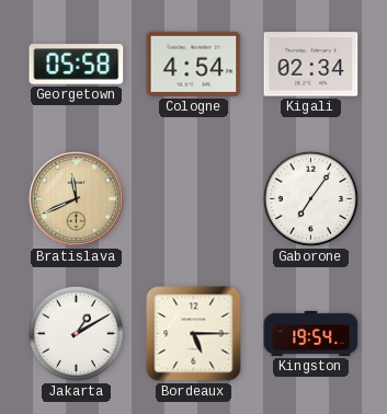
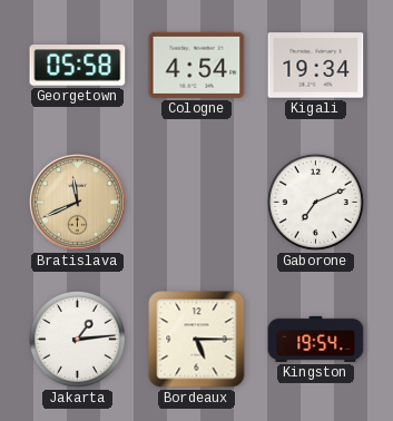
Kigali: 02:34 -> 19:34
Gaborone: 7:06 -> 7:11
Jakarta: 1:10 -> 1:14
